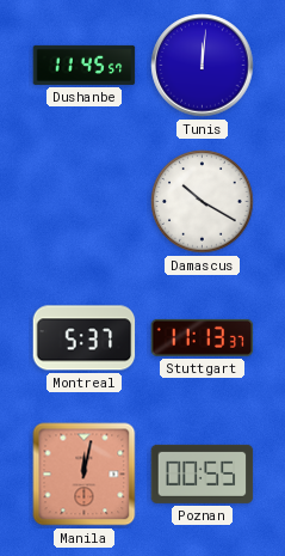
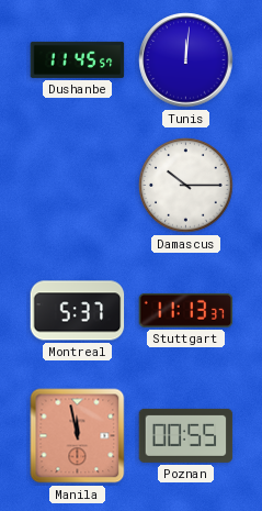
Damascus: 10:20 -> 10:15
Manila: 12:02 -> 11:58
